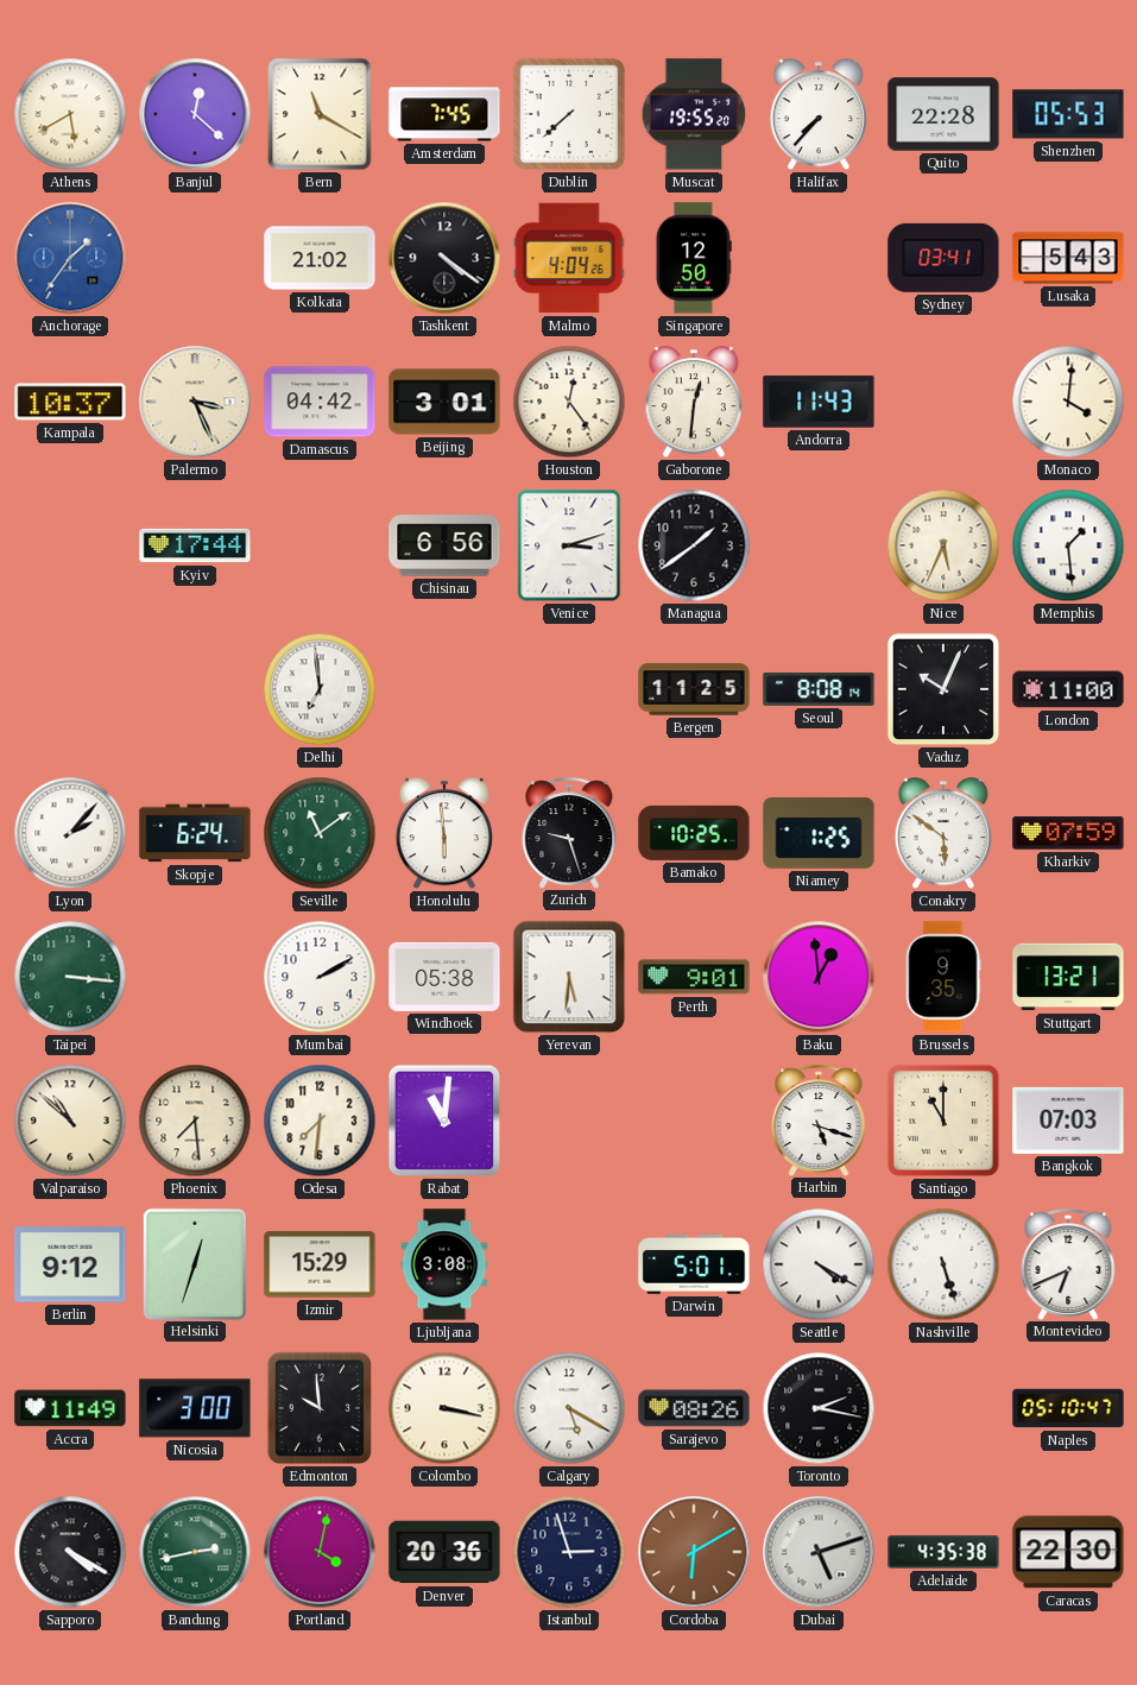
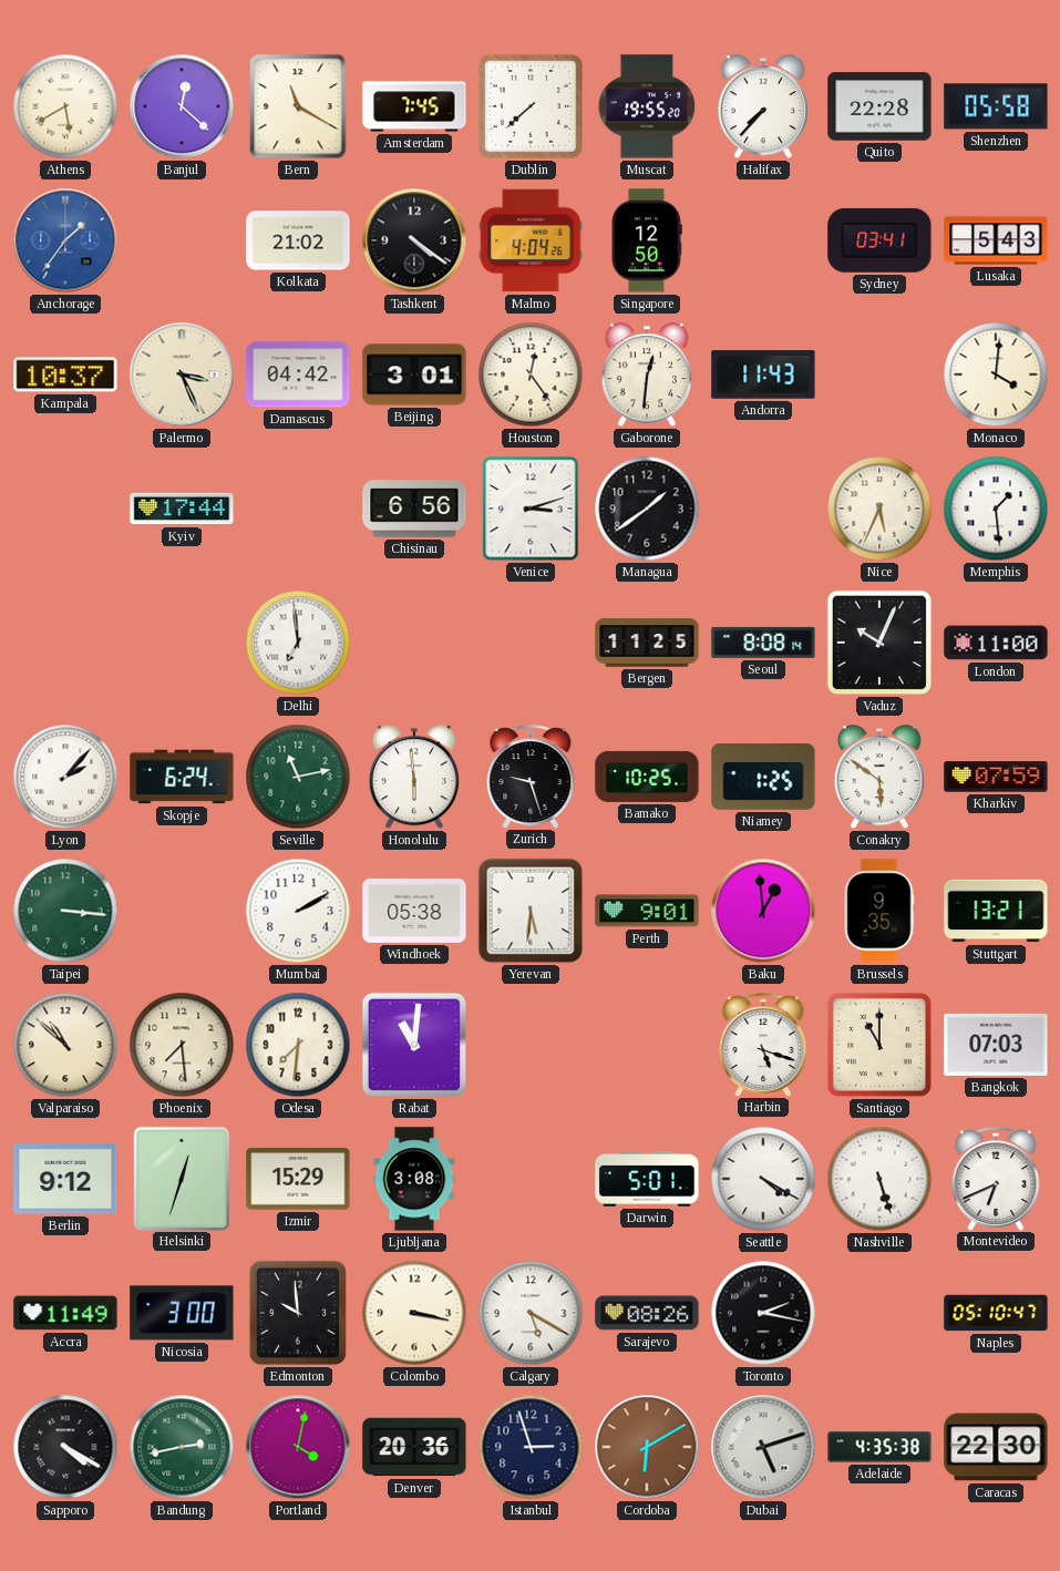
Shenzhen: 05:53 -> 05:58
Seville: 11:09 -> 11:13
